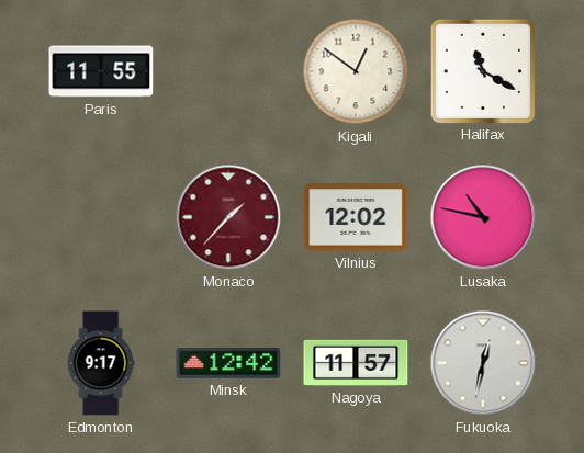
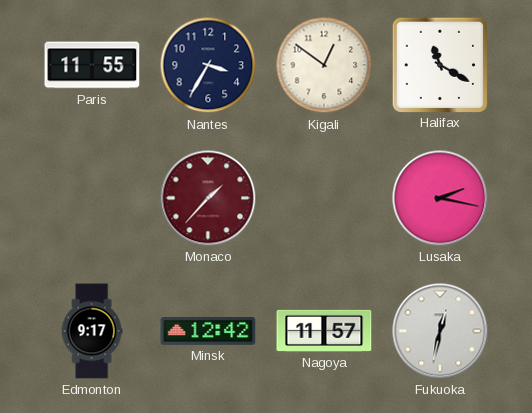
Nantes: none -> 3:35
Vilnius: 12:02 -> none
Lusaka: 10:47 -> 2:17
